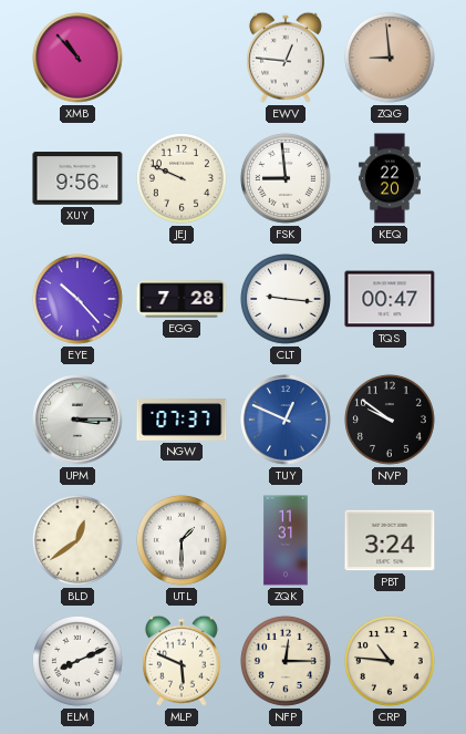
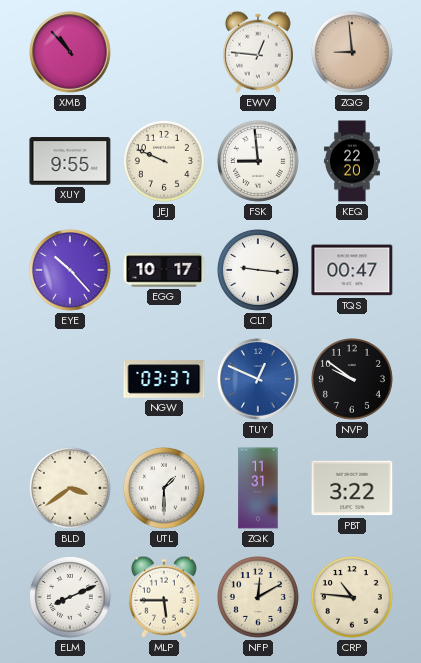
XUY: 9:56 -> 9:55
EGG: 7:28 -> 10:17
UPM: 3:15 -> none
NGW: 07:37 -> 03:37
BLD: 12:39 -> 3:39
PBT: 3:24 -> 3:22
MLP: 5:49 -> 5:45
NFP: 12:15 -> 12:10
